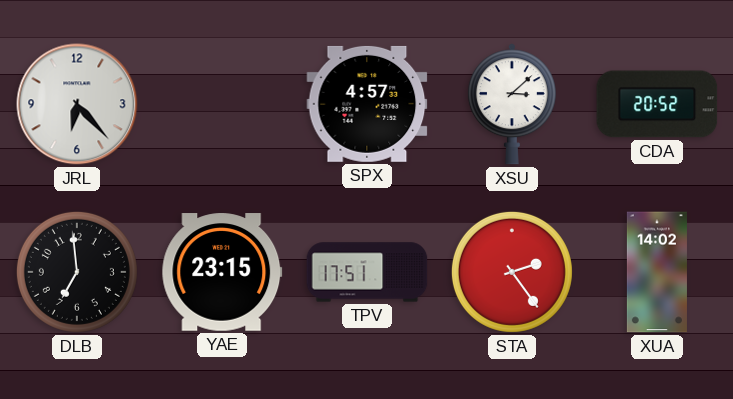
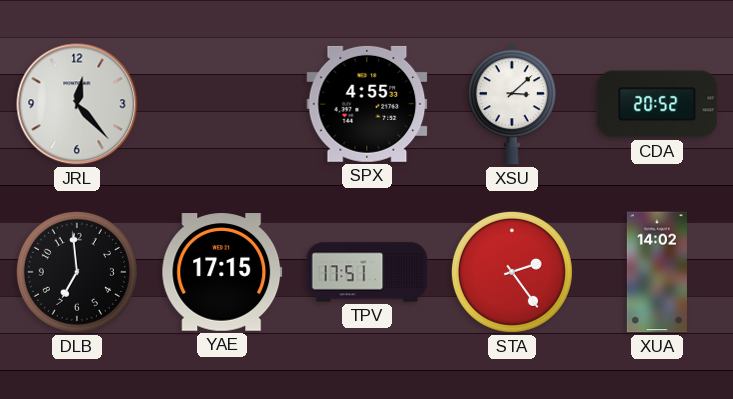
JRL: 6:23 -> 12:23
SPX: 4:57 -> 4:55
YAE: 23:15 -> 17:15
